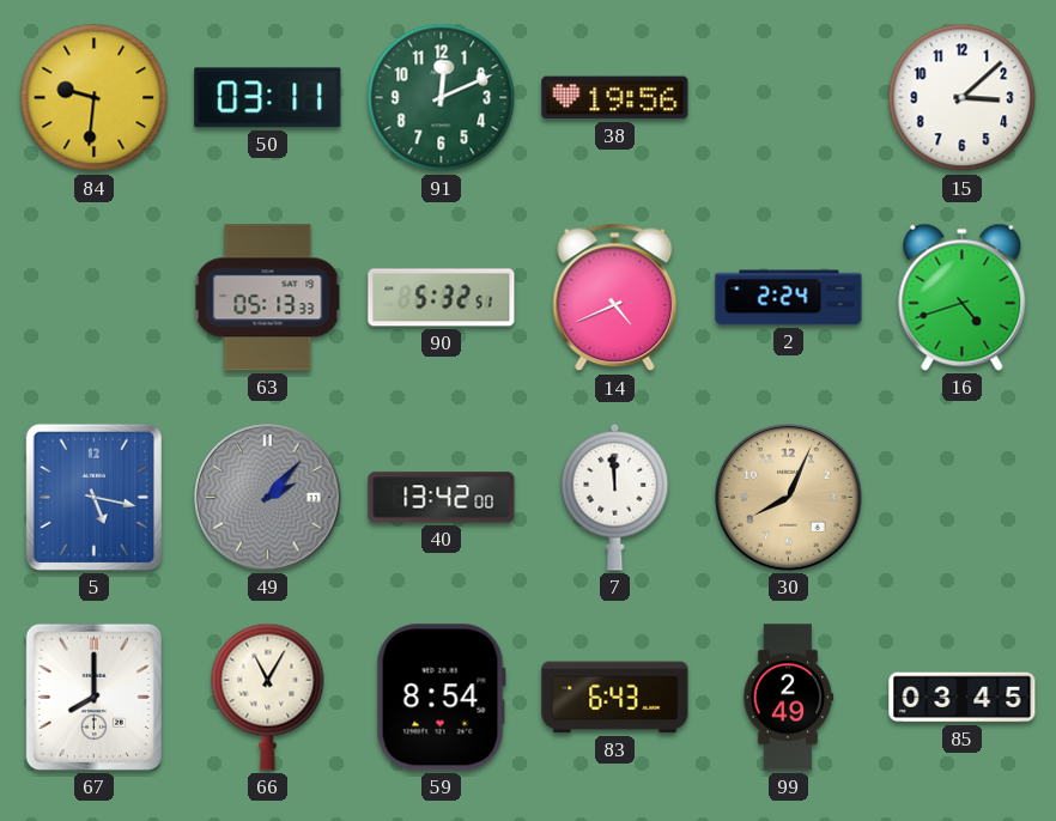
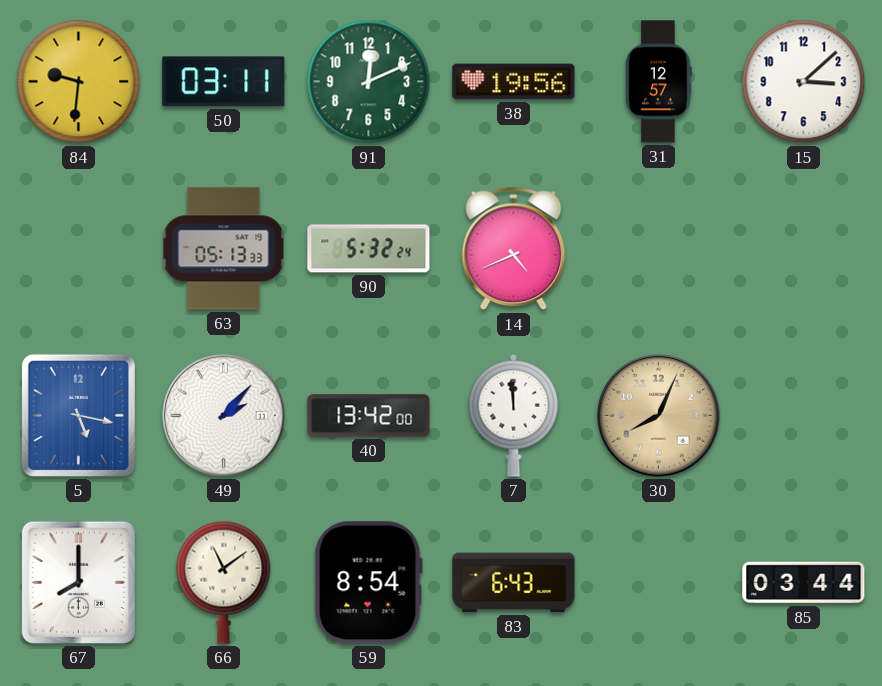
31: none -> 12:57
90: 5:32:51 -> 5:32:24
2: 2:24 -> none
16: 4:42 -> none
49 dial: grey -> white
66: 11:05 -> 11:09
99: 2:49 -> none
85: 03:45 -> 03:44
